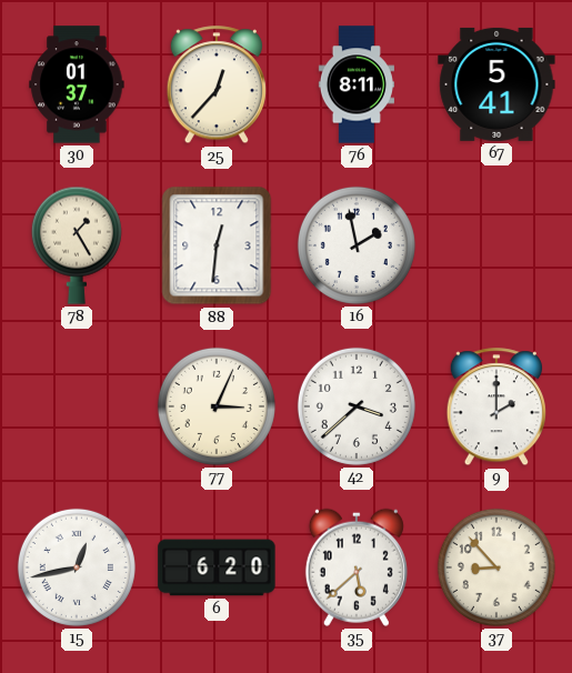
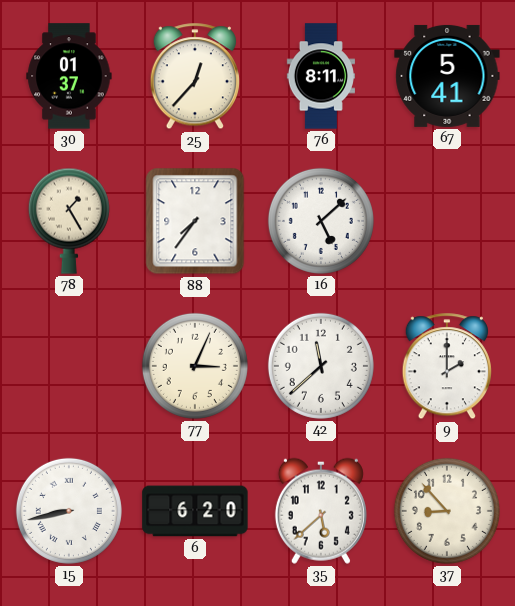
88: 12:31 -> 7:36
16: 1:58 -> 5:08
42: 3:38 -> 11:38
15: 12:43 -> 8:43
